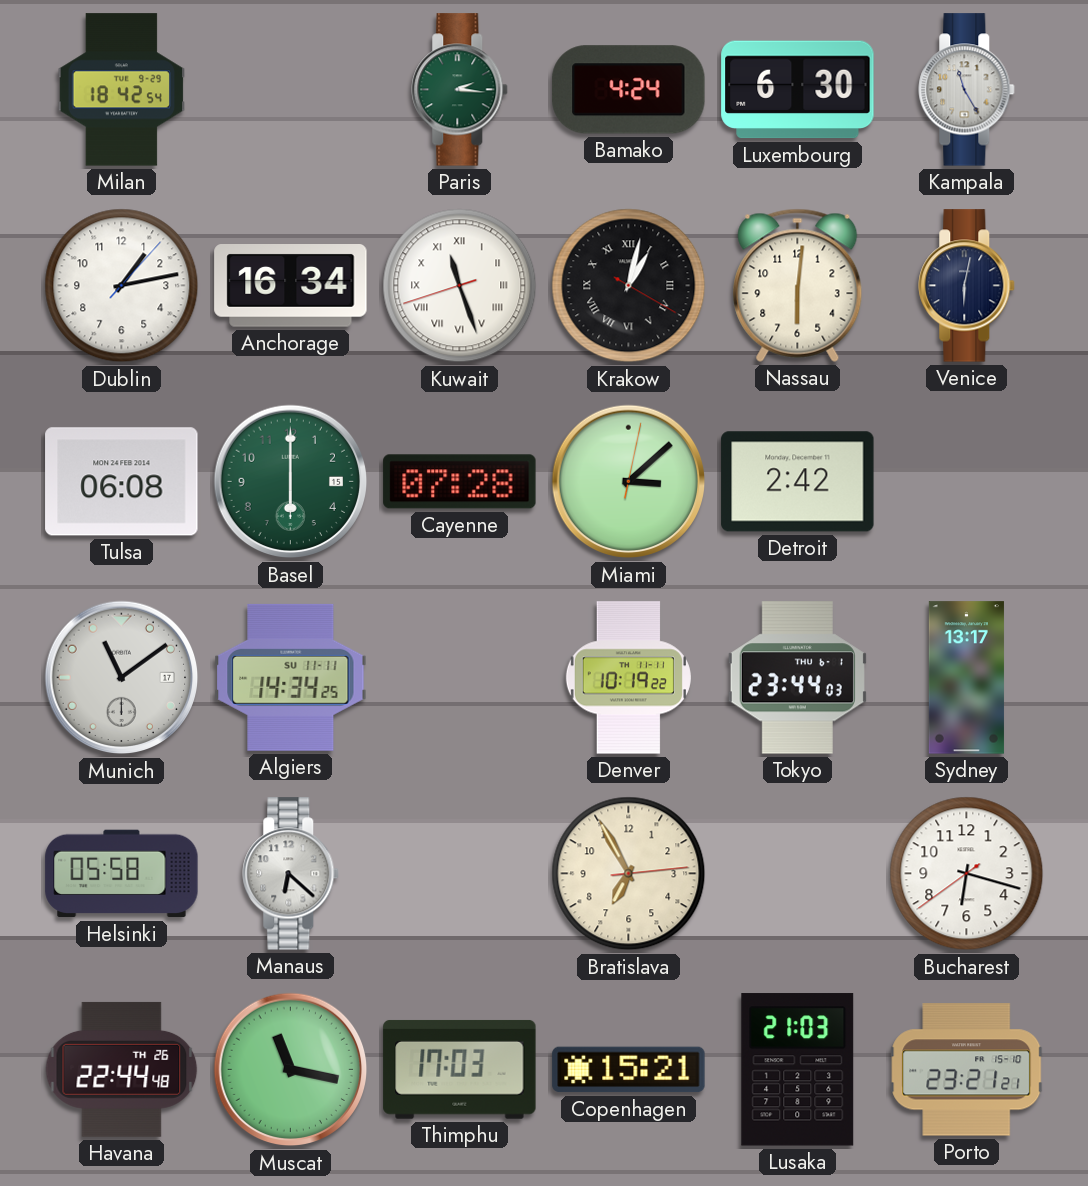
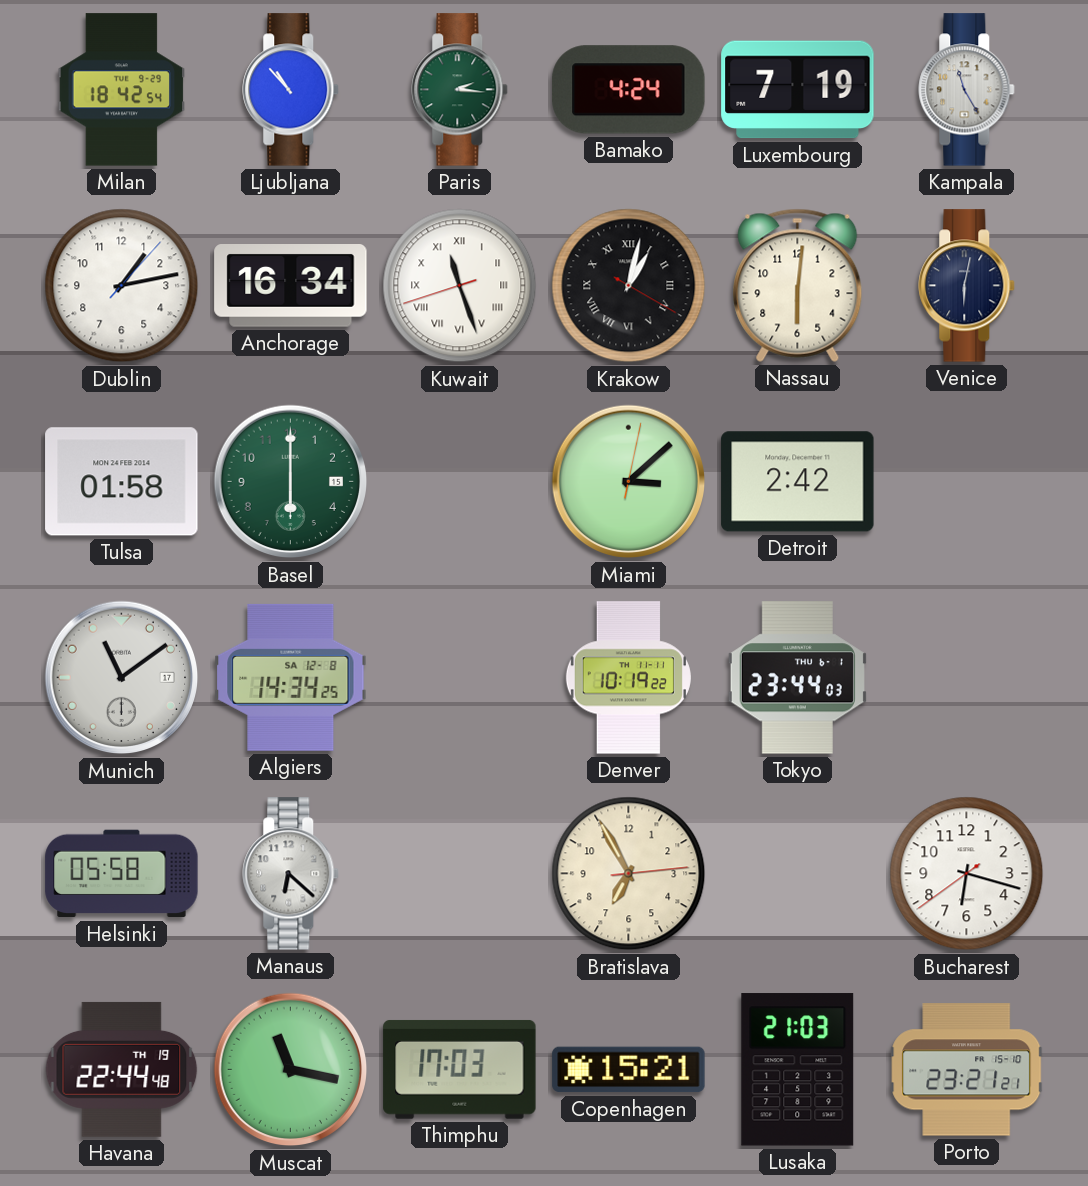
Ljubljana: none -> 10:53
Luxembourg: 6:30 -> 7:19
Tulsa: 06:08 -> 01:58
Cayenne: 07:28 -> none
Algiers date: SU 11-11 -> SA 12-8
Sydney: 13:17 -> none
Havana date: TH 26 -> TH 19
